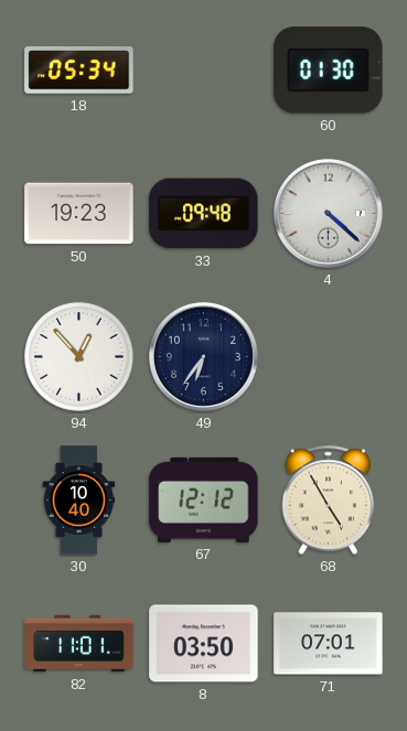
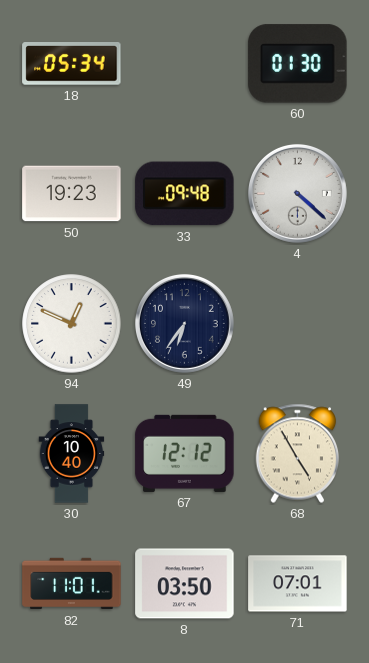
94: 12:53 -> 12:49
